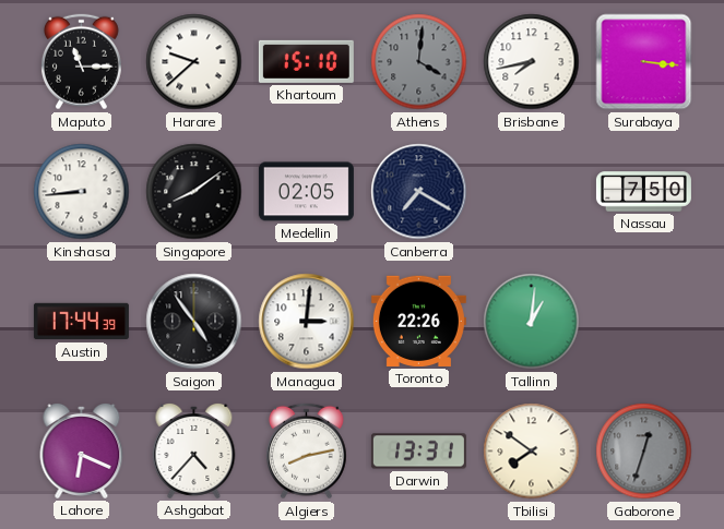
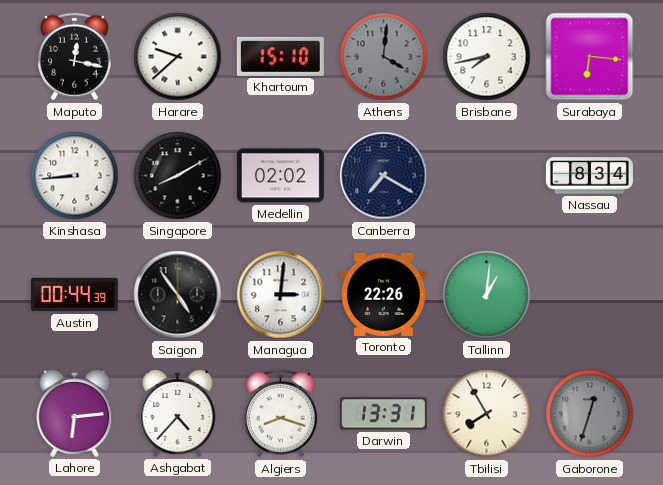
Maputo: 11:15 -> 12:17
Surabaya: 3:16 -> 6:16
Singapore: 8:09 -> 8:10
Medellin: 02:05 -> 02:02
Nassau: 7:50 -> 8:34
Austin: 17:44 -> 00:44
Lahore: 6:19 -> 6:14
Algiers: 8:13 -> 8:18
Tbilisi: 7:51 -> 7:55
